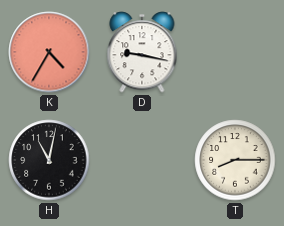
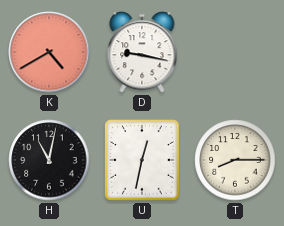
K: 4:35 -> 4:40
U: none -> 12:32
